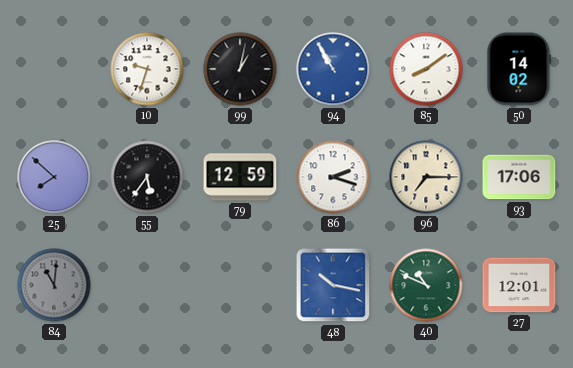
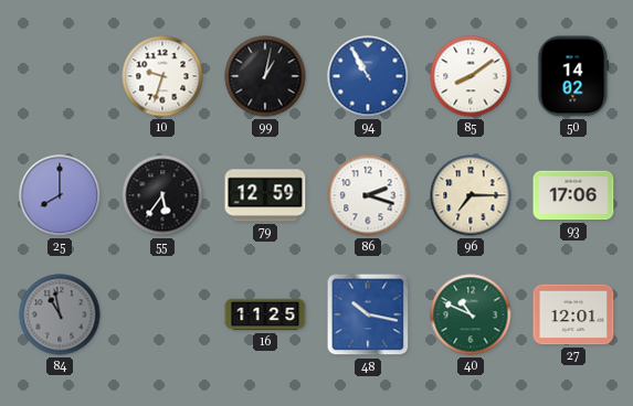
25: 7:52 -> 8:00
84: 11:01 -> 10:58
16: none -> 11:25
